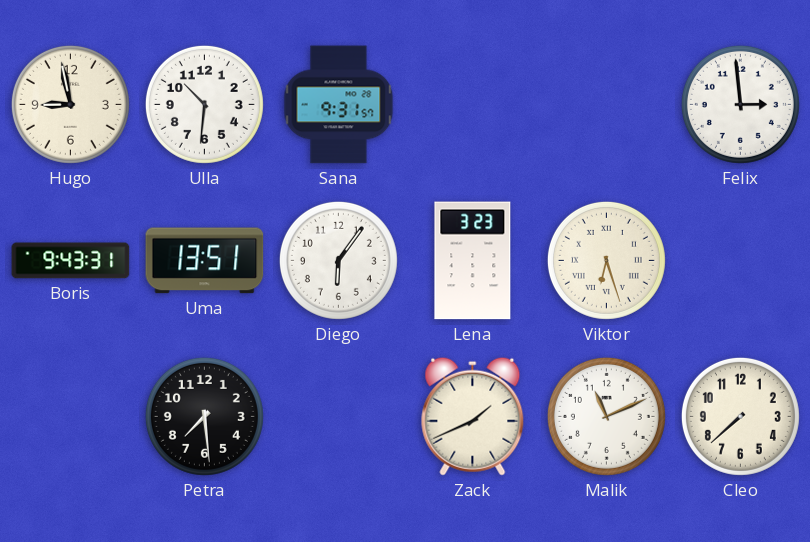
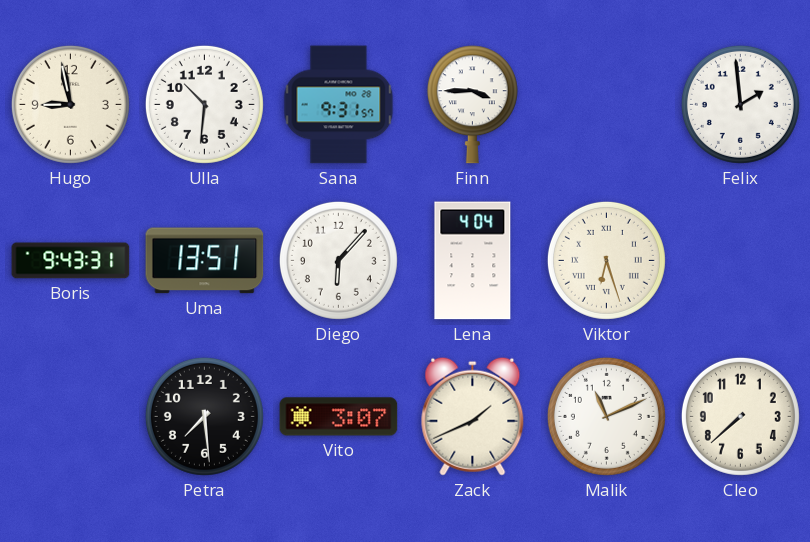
Finn: none -> 3:45
Felix: 2:59 -> 1:59
Diego: 6:06 -> 6:07
Lena: 3:23 -> 4:04
Vito: none -> 3:07
